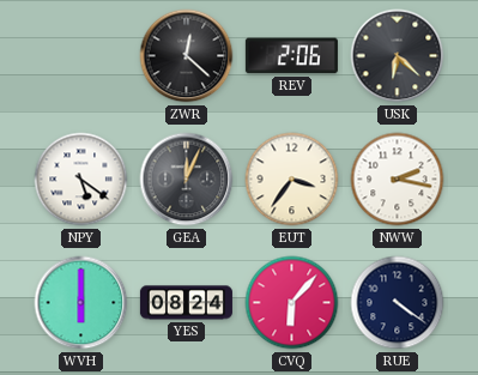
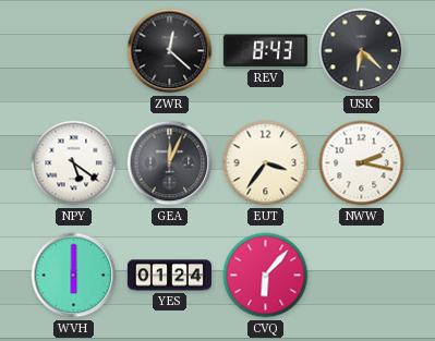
REV: 2:06 -> 8:43
YES: 08:24 -> 01:24
RUE: 4:21 -> none
